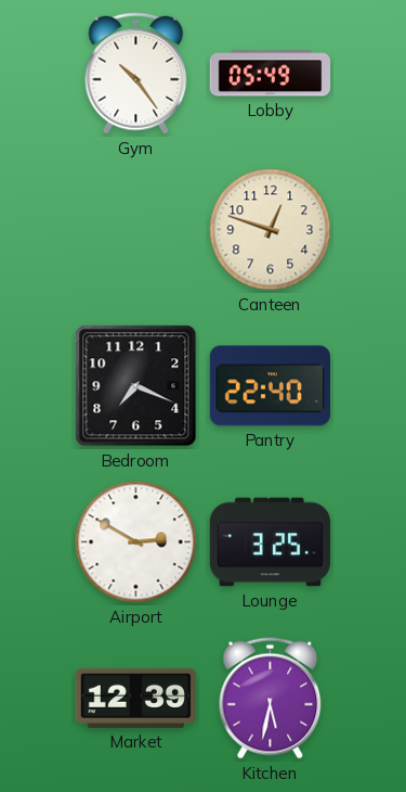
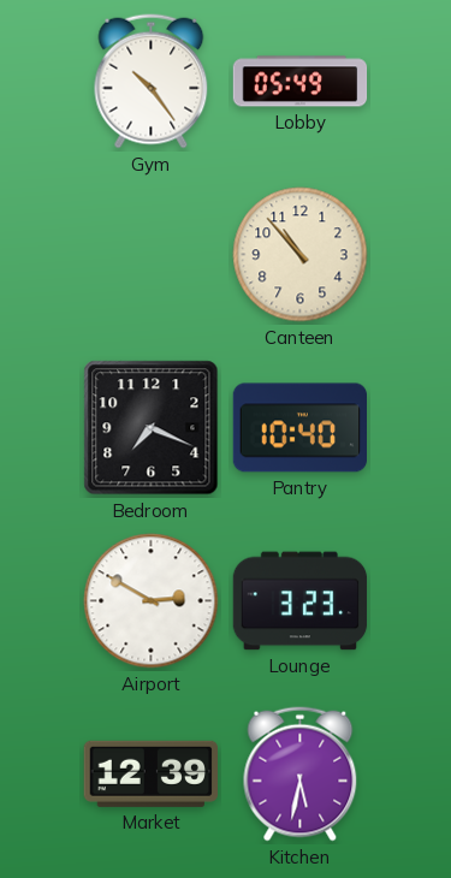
Canteen: 12:48 -> 10:53
Pantry: 22:40 -> 10:40
Lounge: 3:25 -> 3:23
